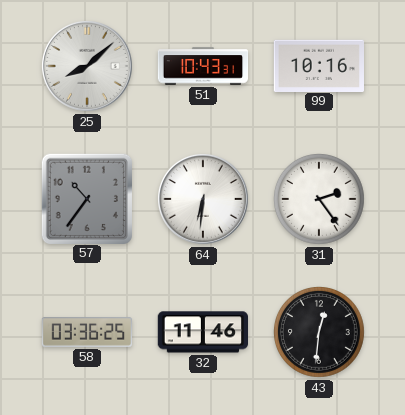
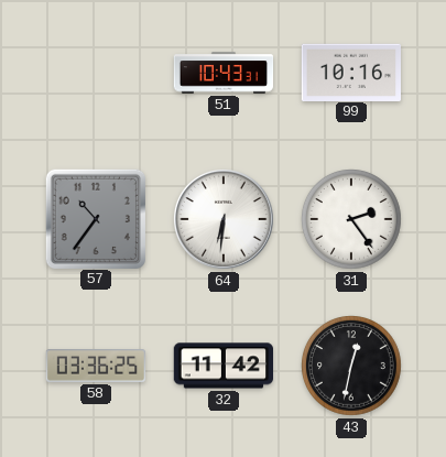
25: 8:08 -> none
32: 11:46 -> 11:42
43: 12:31 -> 12:32
